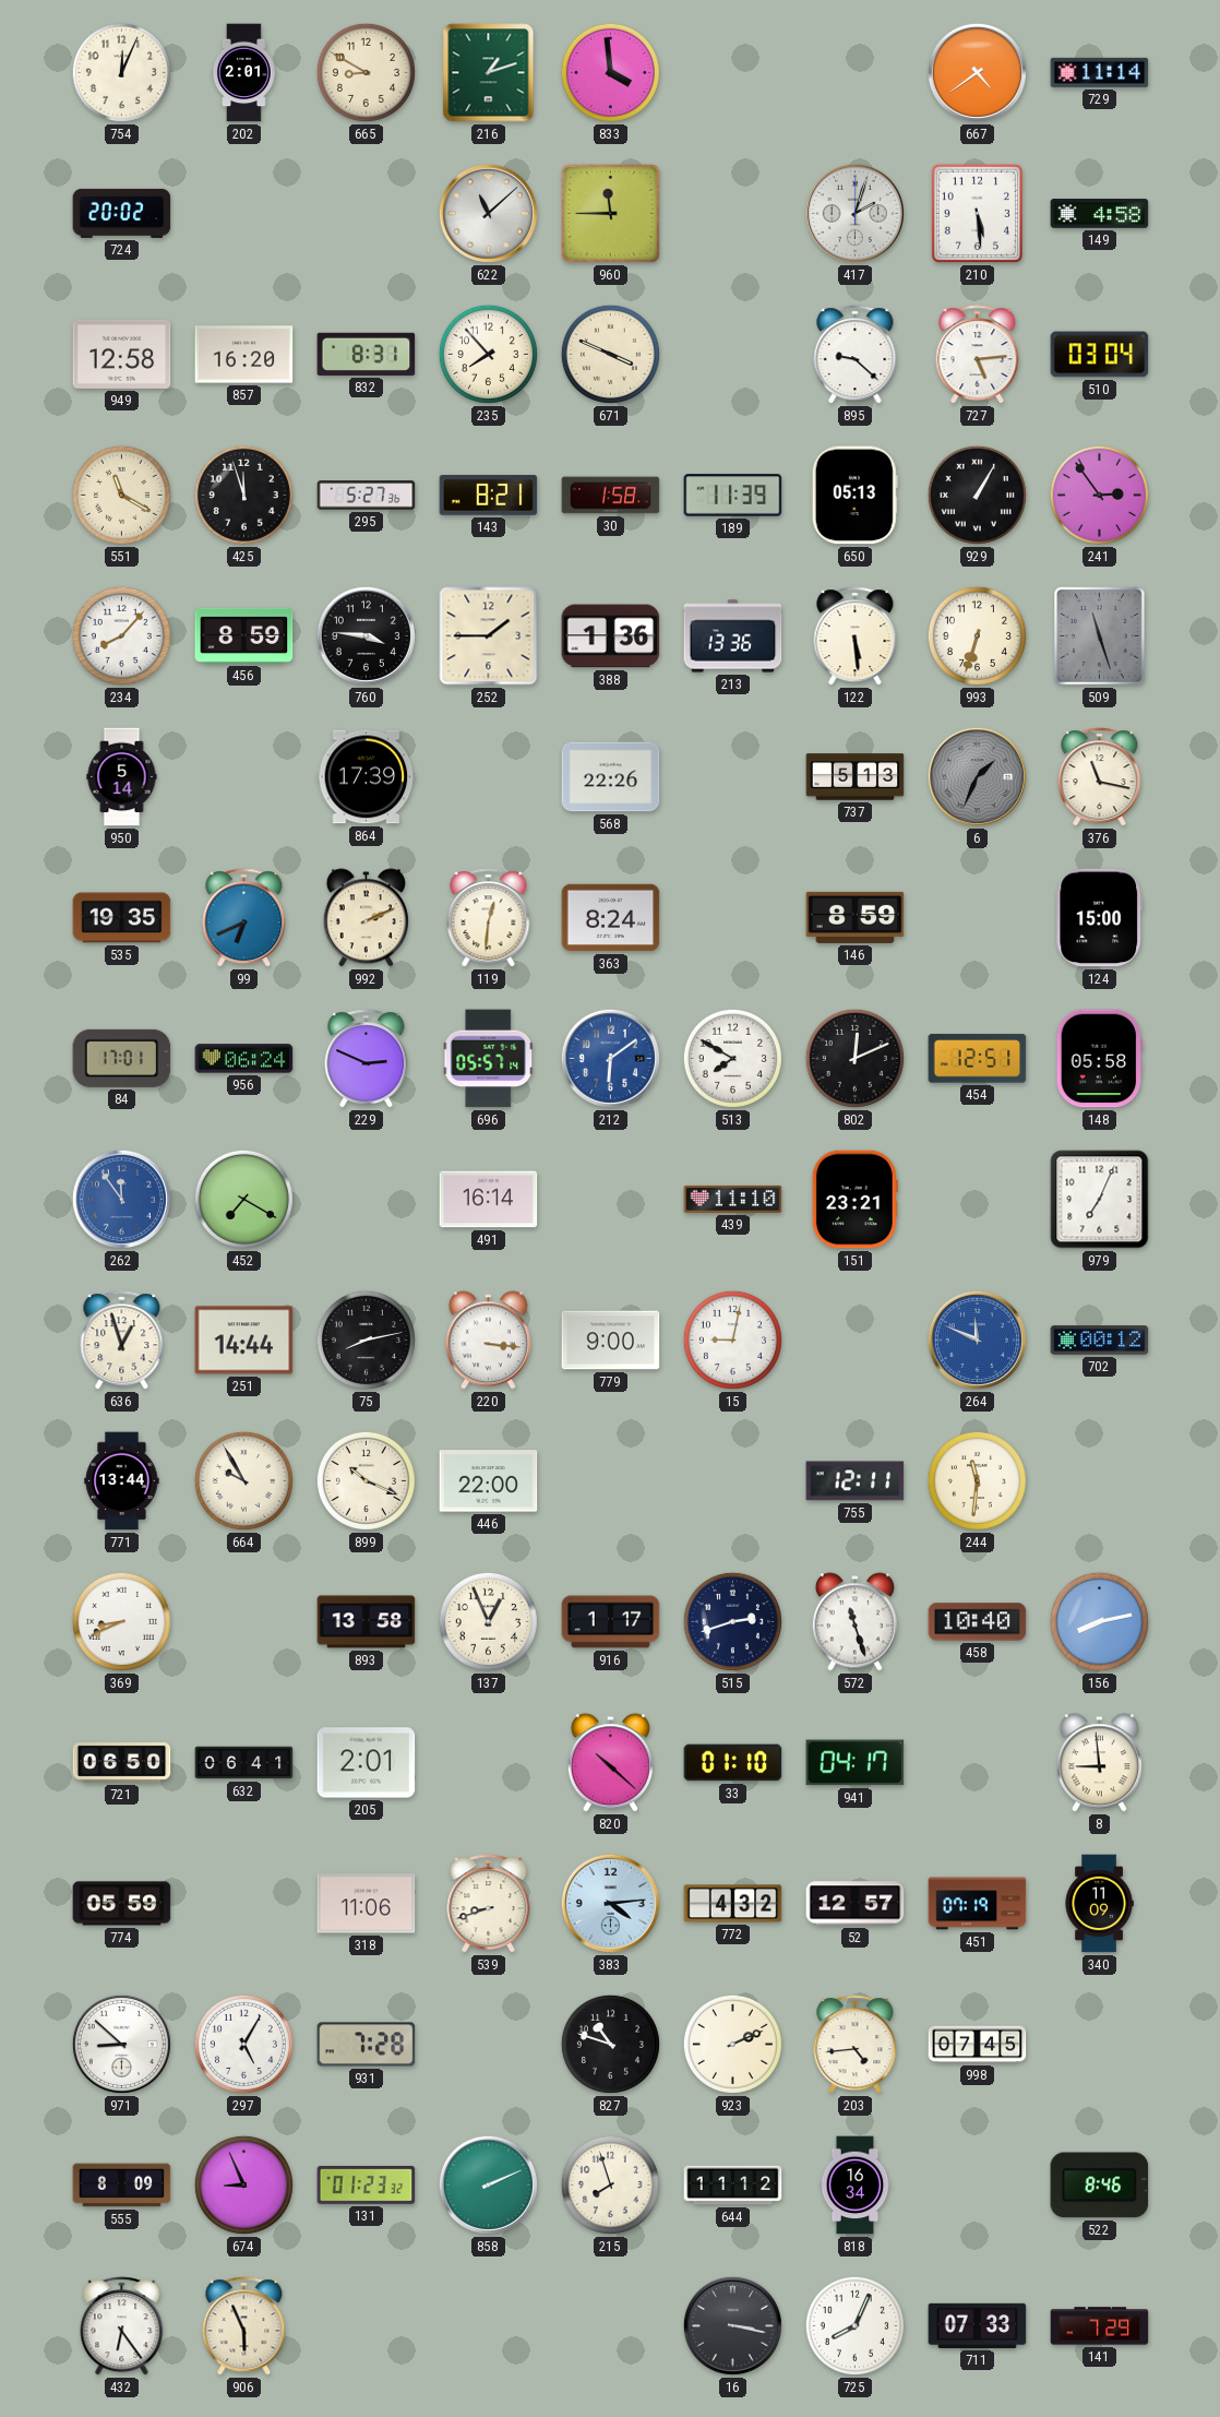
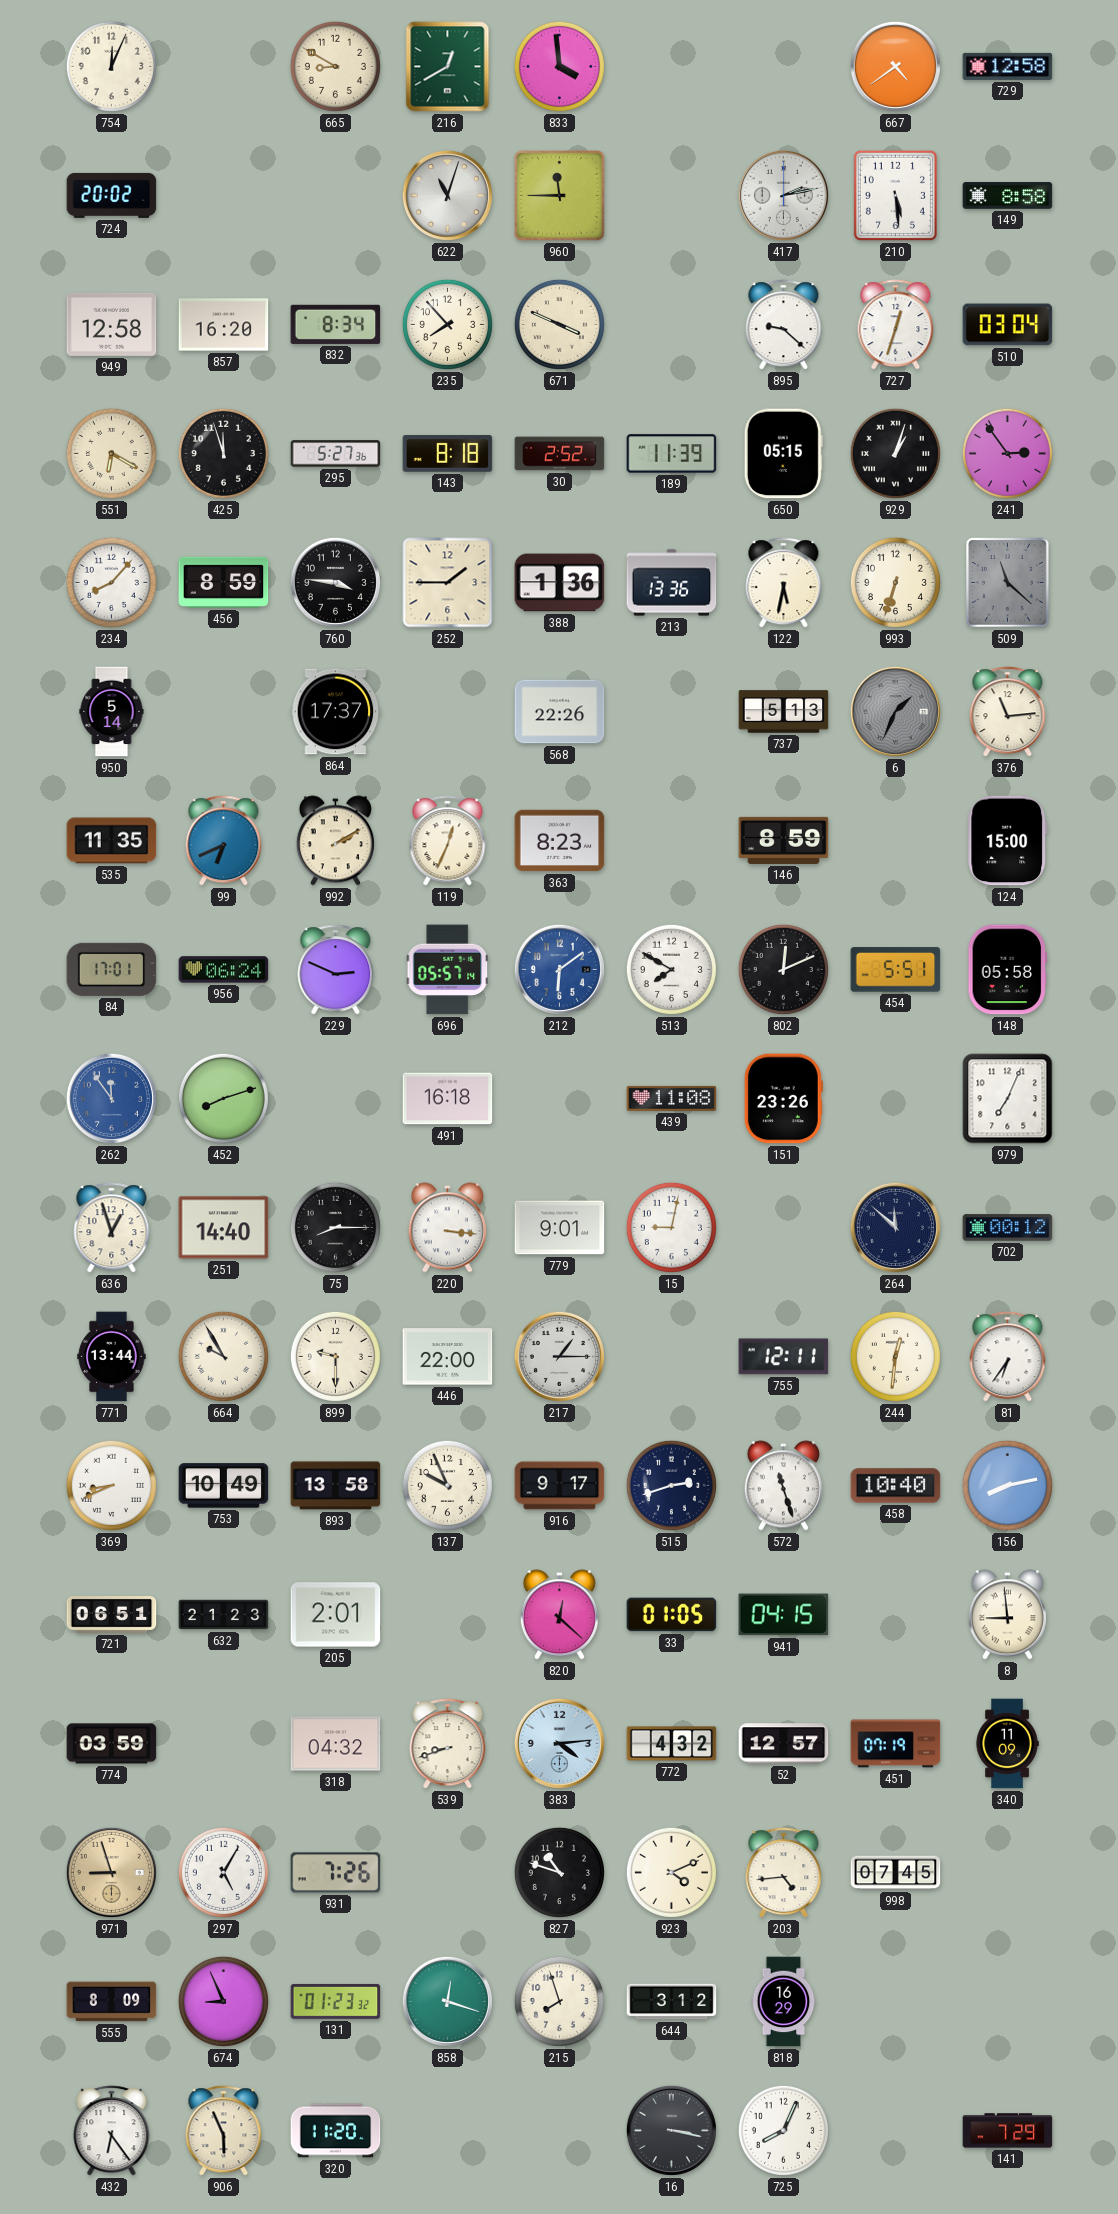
202: 2:01 -> none
216: 1:12 -> 12:40
729: 11:14 -> 12:58
622: 11:08 -> 11:03
417: 2:03 -> 2:13
149: 4:58 -> 8:58
832: 8:31 -> 8:34
727: 5:14 -> 12:33
551: 11:20 -> 6:20
143: 8:21 -> 8:18
30: 1:58 -> 2:52
650: 05:13 -> 05:15
929: 1:05 -> 1:03
122: 5:29 -> 5:32
509: 11:27 -> 11:22
864: 17:39 -> 17:37
376: 11:17 -> 11:14
535: 19:35 -> 11:35
992: 2:11 -> 2:10
119: 12:31 -> 12:34
363: 8:24 -> 8:23
454: 12:51 -> 5:51
452: 7:20 -> 8:12
491: 16:14 -> 16:18
439: 11:10 -> 11:08
151: 23:21 -> 23:26
251: 14:44 -> 14:40
75: 8:13 -> 8:15
779: 9:00 -> 9:01
264: 11:49 -> 11:52
264 dial: blue -> navy
899: 10:19 -> 9:30
217: none -> 1:15
244: 11:31 -> 12:31
81: none -> 6:36
753: none -> 10:49
137: 12:56 -> 9:56
916: 1:17 -> 9:17
721: 06:50 -> 06:51
632: 06:41 -> 21:23
820: 10:22 -> 12:22
33: 01:10 -> 01:05
941: 04:17 -> 04:15
774: 05:59 -> 03:59
318: 11:06 -> 04:32
971: 8:52 -> 8:57
971 dial: white -> champagne
931: 7:28 -> 7:26
923: 2:11 -> 4:11
858: 2:11 -> 12:18
644: 11:12 -> 3:12
818: 16:34 -> 16:29
522: 8:46 -> none
320: none -> 11:20
711: 07:33 -> none
